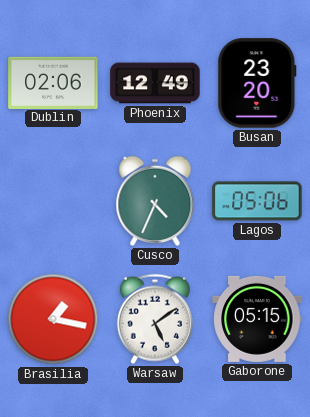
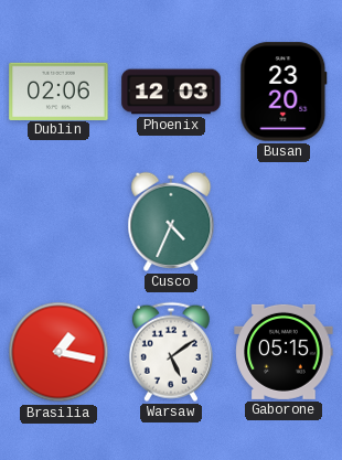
Phoenix: 12:49 -> 12:03
Lagos: 05:06 -> none
